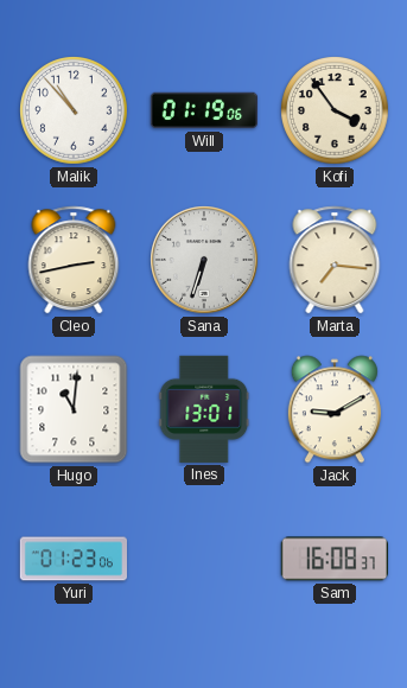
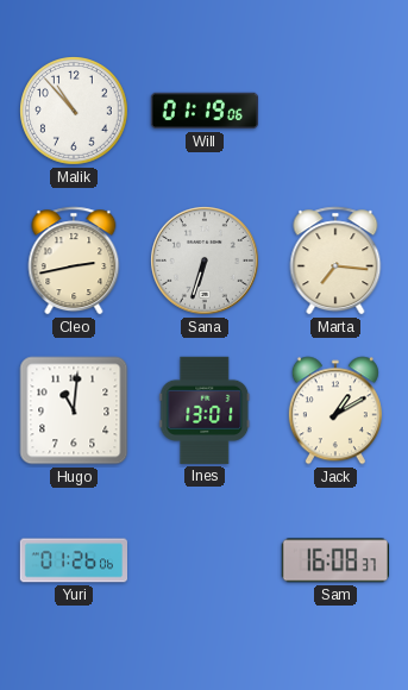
Kofi: 3:54 -> none
Jack: 9:10 -> 1:10
Yuri: 01:23 -> 01:26
